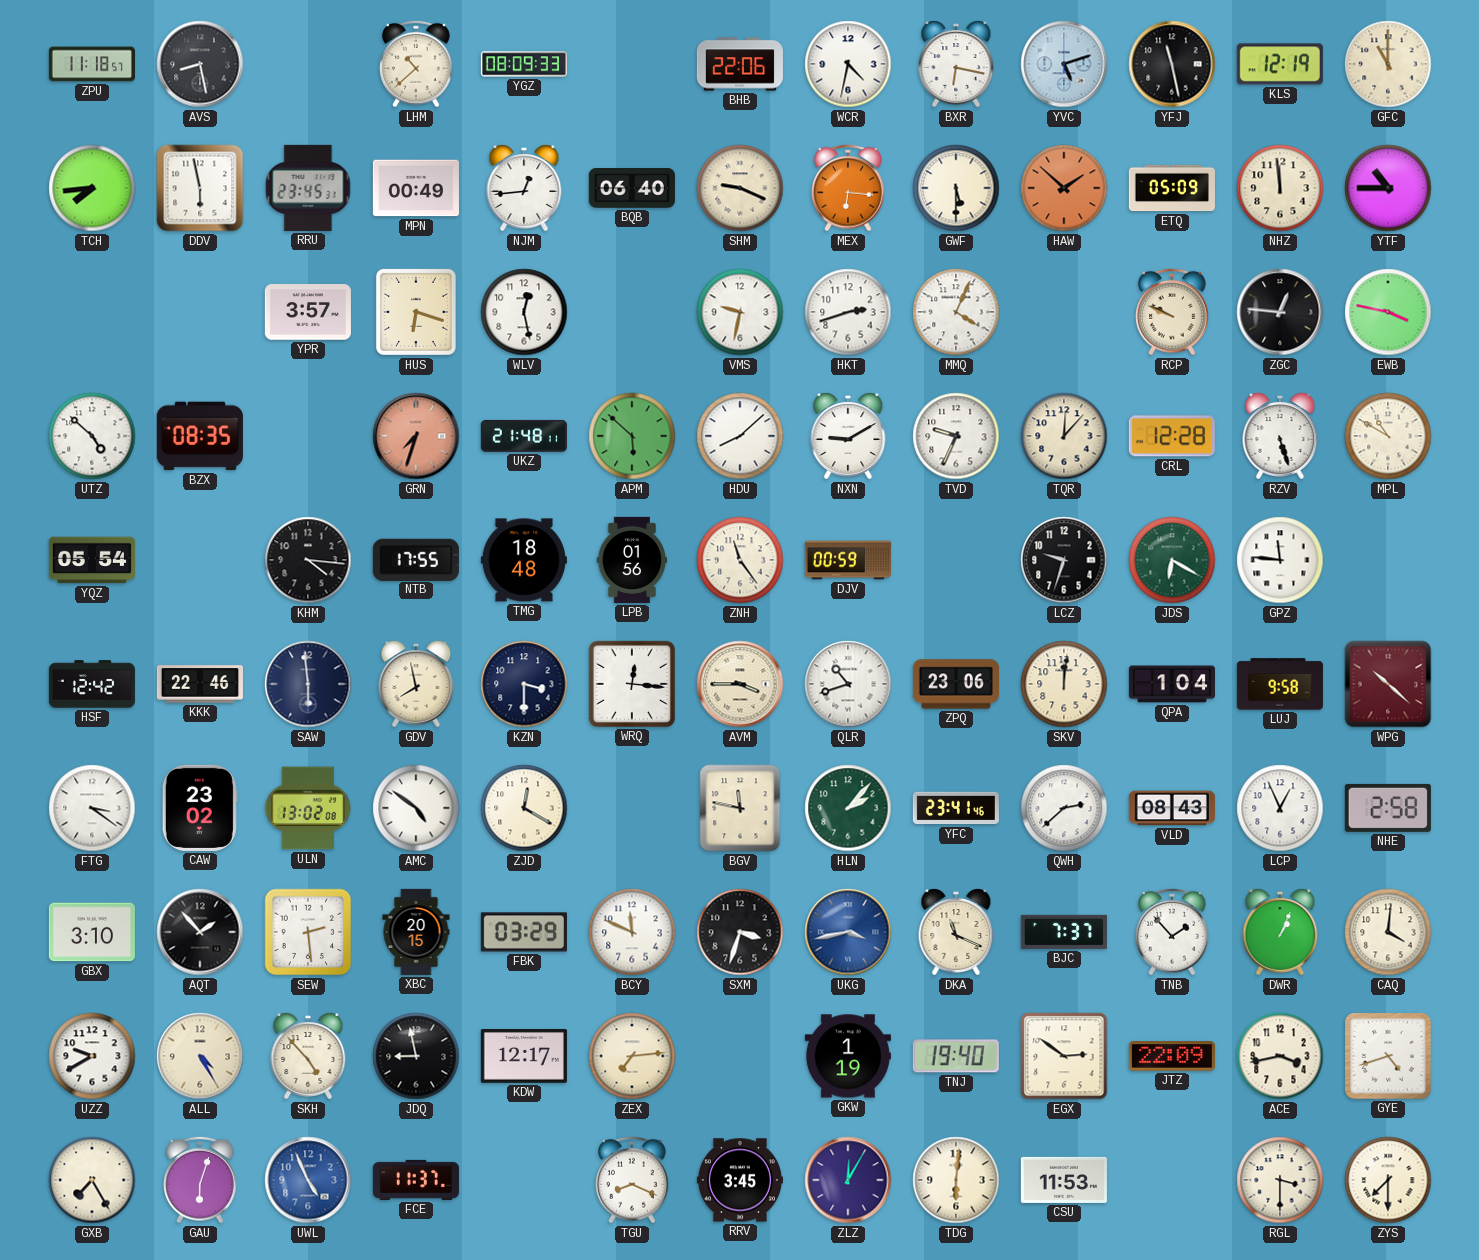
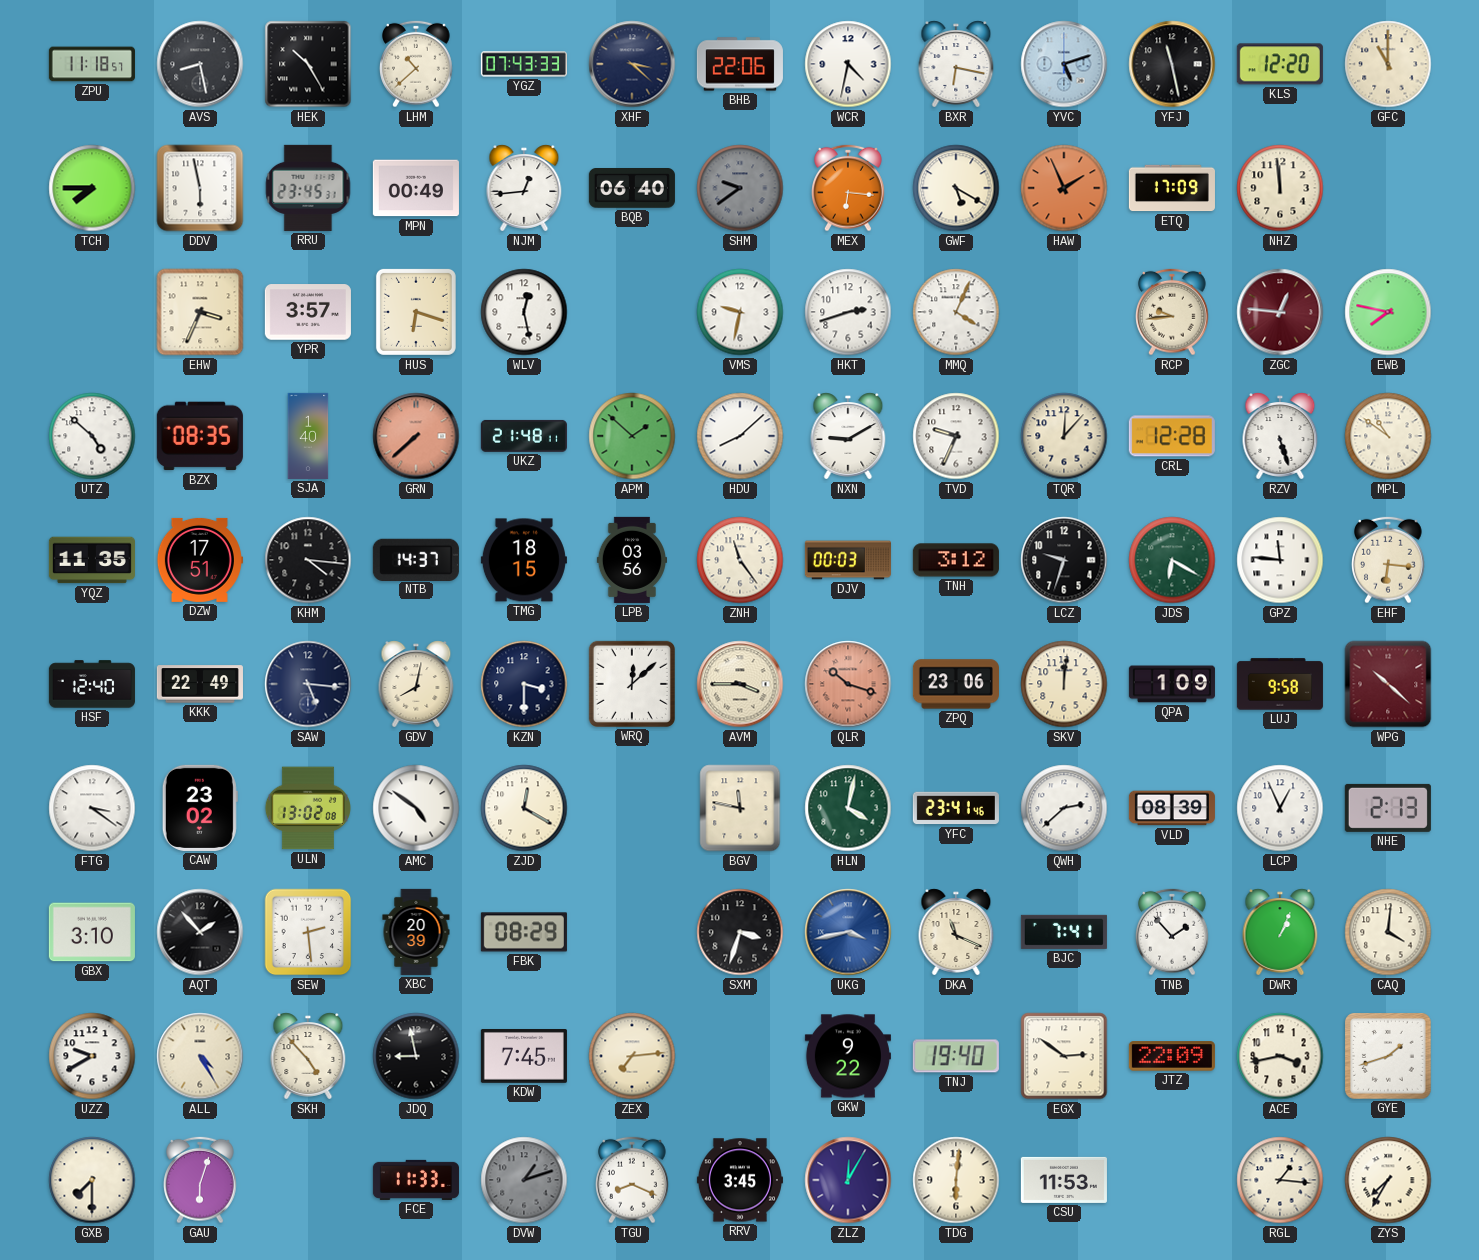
HEK: none -> 10:25
YGZ: 08:09 -> 07:43
XHF: none -> 3:22
KLS: 12:19 -> 12:20
TCH: 7:44 -> 7:45
SHM: 9:19 -> 9:39
SHM dial: cream -> grey
GWF: 5:30 -> 5:20
HAW: 1:52 -> 1:56
ETQ: 05:09 -> 17:09
YTF: 10:45 -> none
EHW: none -> 3:34
RCP: 9:49 -> 9:44
ZGC dial: black -> burgundy
EWB: 3:47 -> 7:47
SJA: none -> 1:40
GRN: 7:33 -> 7:38
APM: 5:52 -> 1:52
MPL: 10:50 -> 10:51
YQZ: 05:54 -> 11:35
DZW: none -> 17:51
NTB: 17:55 -> 14:37
TMG: 18:48 -> 18:15
LPB: 01:56 -> 03:56
DJV: 00:59 -> 00:03
TNH: none -> 3:12
EHF: none -> 6:16
HSF: 12:42 -> 12:40
KKK: 22:46 -> 22:49
SAW: 5:59 -> 5:16
GDV: 7:58 -> 8:02
WRQ: 12:16 -> 12:08
QLR: 10:42 -> 10:18
QLR dial: white -> salmon
QPA: 1:04 -> 1:09
HLN: 2:07 -> 4:02
VLD: 08:43 -> 08:39
NHE: 2:58 -> 2:13
XBC: 20:15 -> 20:39
FBK: 03:29 -> 08:29
BCY: 11:49 -> none
BJC: 7:37 -> 7:41
KDW: 12:17 -> 7:45
GKW: 1:19 -> 9:22
GYE: 4:42 -> 1:42
GXB: 7:25 -> 7:30
UWL: 4:56 -> none
FCE: 11:37 -> 11:33
DVW: none -> 1:12
RGL: 3:30 -> 1:16
ZYS: 7:30 -> 7:35
